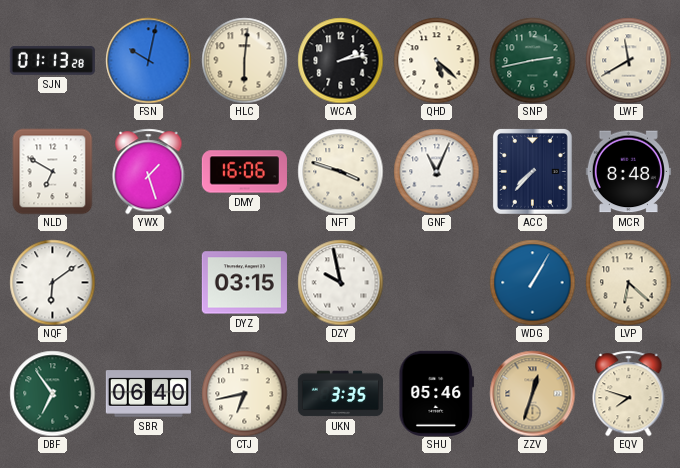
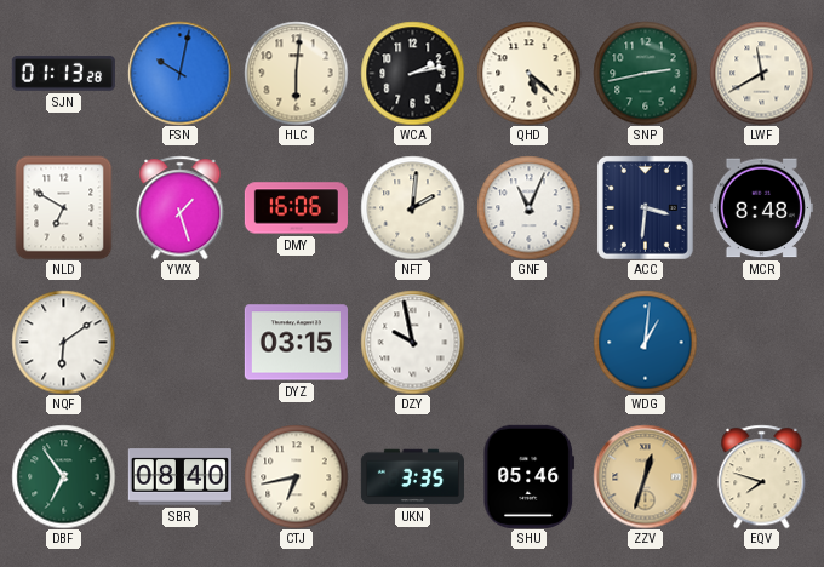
NFT: 3:48 -> 2:01
ACC: 7:37 -> 3:31
WDG: 1:05 -> 1:01
LVP: 6:22 -> none
SBR: 06:40 -> 08:40
